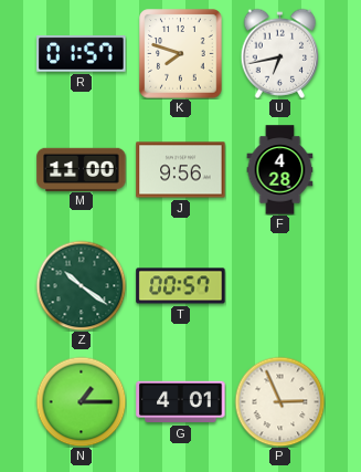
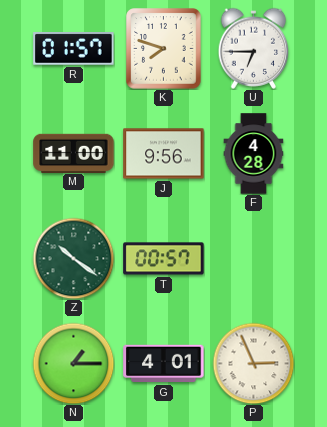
U: 6:43 -> 6:45
